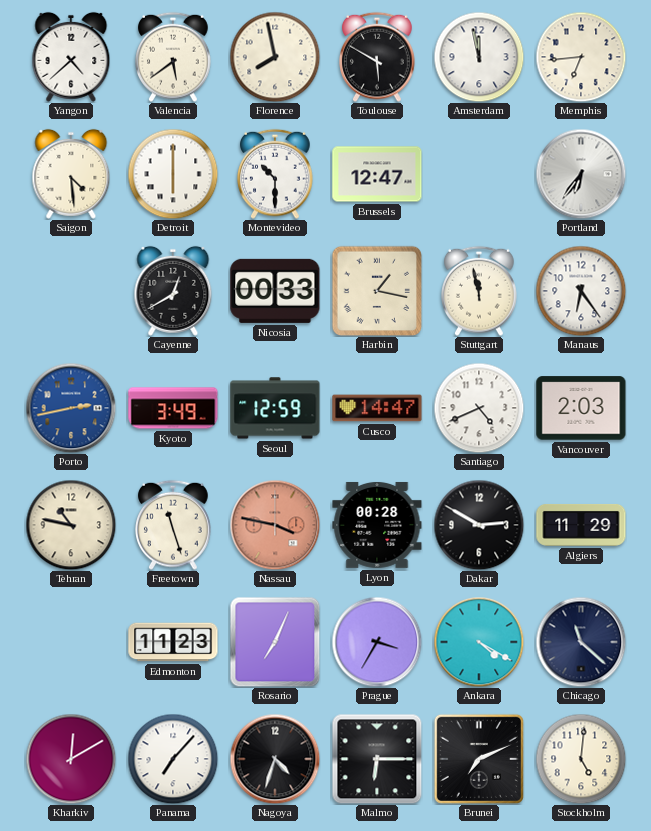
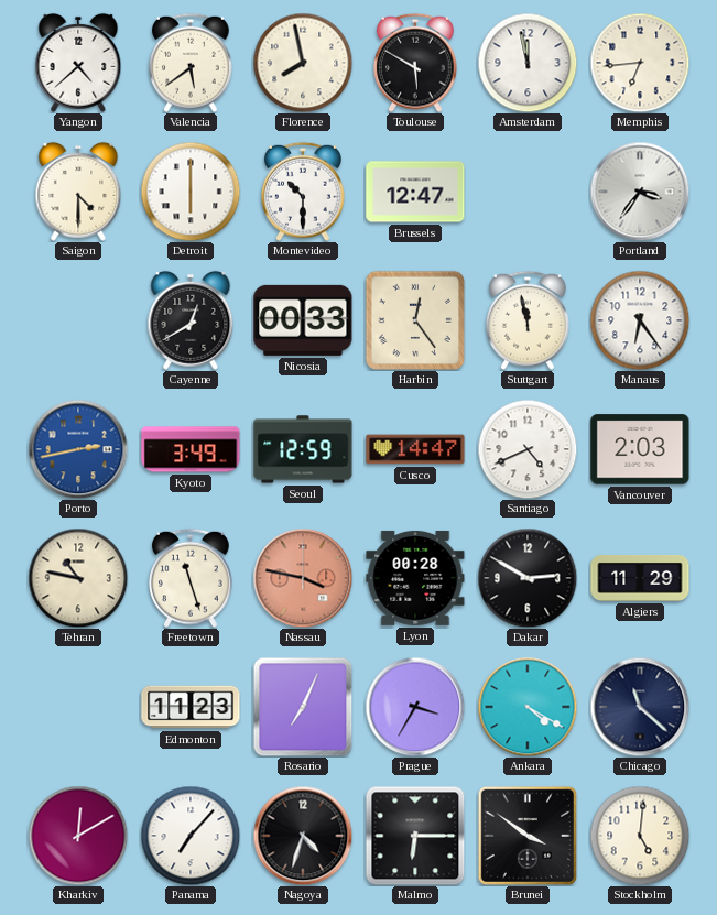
Saigon: 4:29 -> 4:30
Portland: 6:36 -> 3:36
Harbin: 1:17 -> 12:24
Brunei: 7:11 -> 3:51
